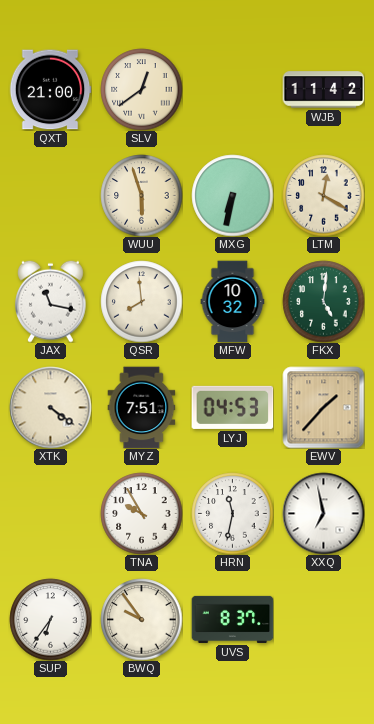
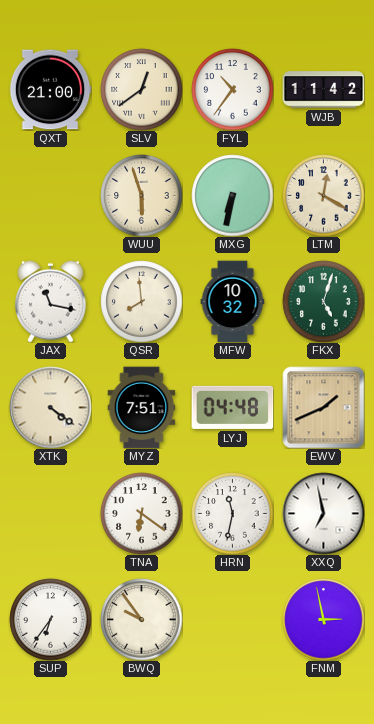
FYL: none -> 10:36
FKX: 5:01 -> 5:03
LYJ: 04:53 -> 04:48
EWV: 1:37 -> 1:41
TNA: 9:55 -> 6:21
UVS: 8:37 -> none
FNM: none -> 2:58
